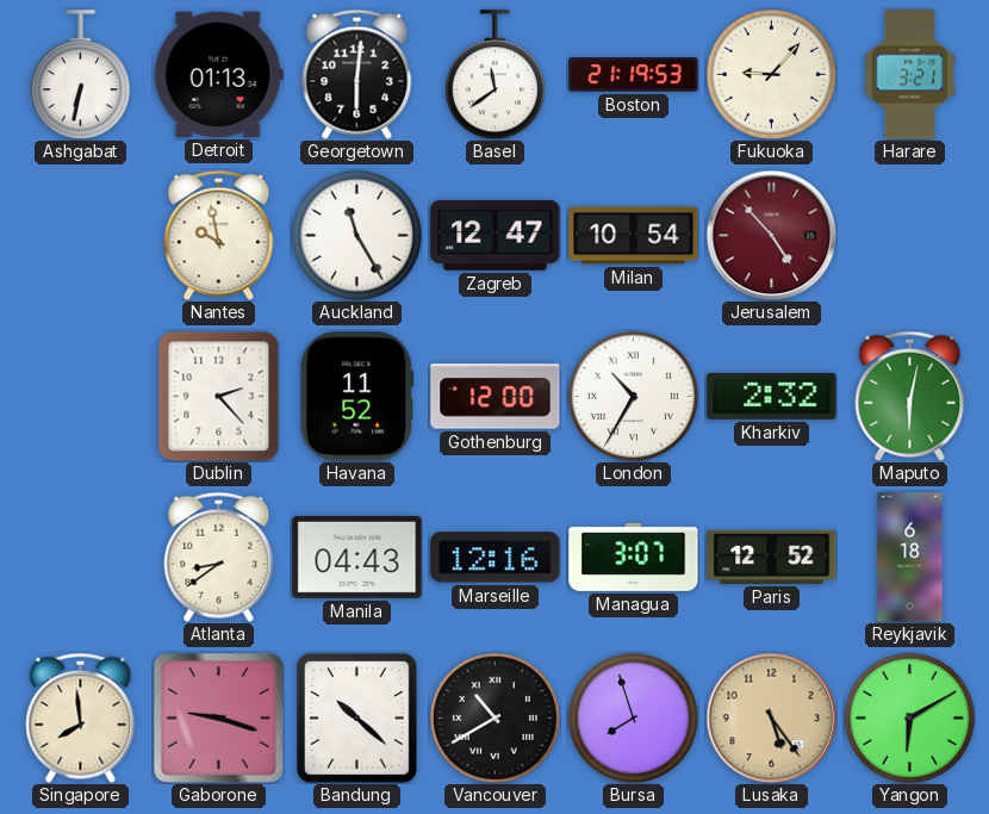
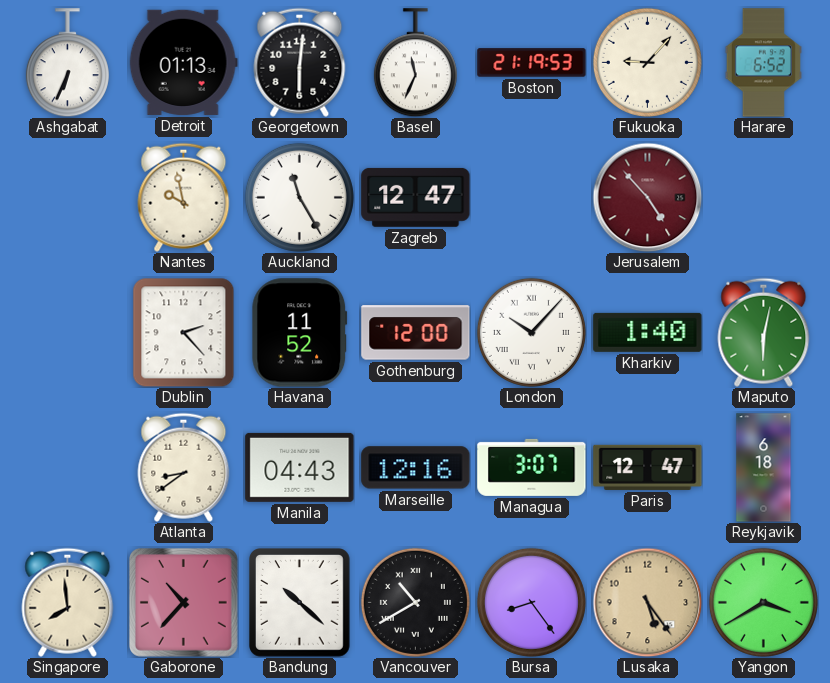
Ashgabat: 6:32 -> 6:34
Basel: 11:39 -> 11:34
Harare: 3:21 -> 6:52
Milan: 10:54 -> none
London: 10:35 -> 10:07
Kharkiv: 2:32 -> 1:40
Paris: 12:52 -> 12:47
Gaborone: 9:18 -> 10:37
Bursa: 7:57 -> 8:24
Yangon: 6:10 -> 3:40
